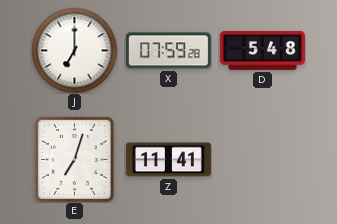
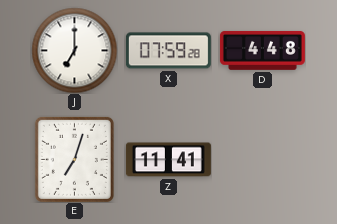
D: 5:48 -> 4:48
